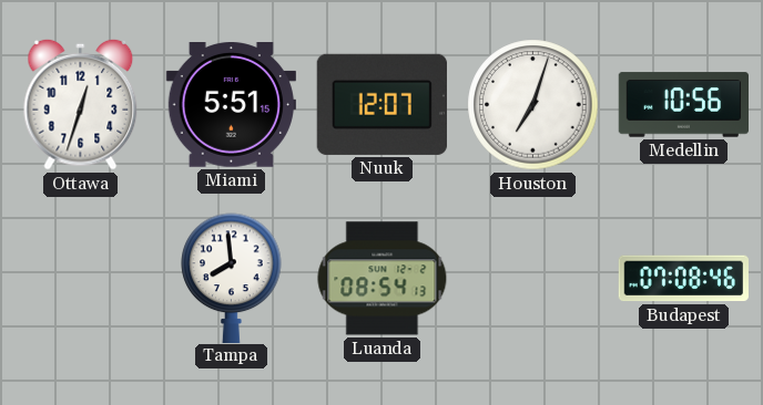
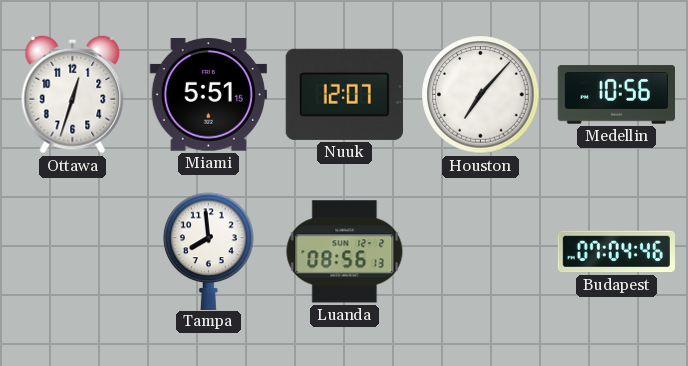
Houston: 7:03 -> 7:07
Luanda: 08:54 -> 08:56
Budapest: 07:08 -> 07:04
